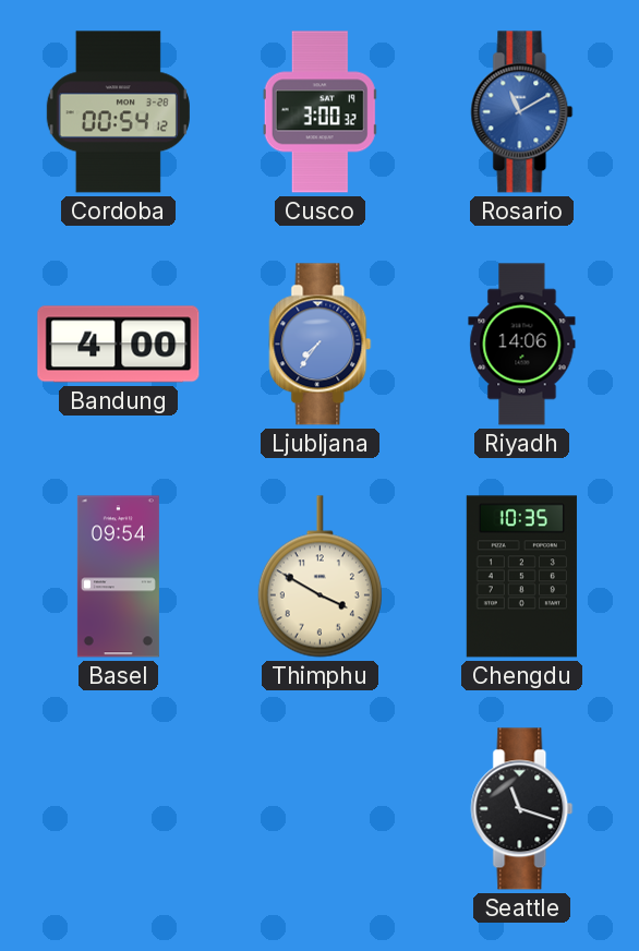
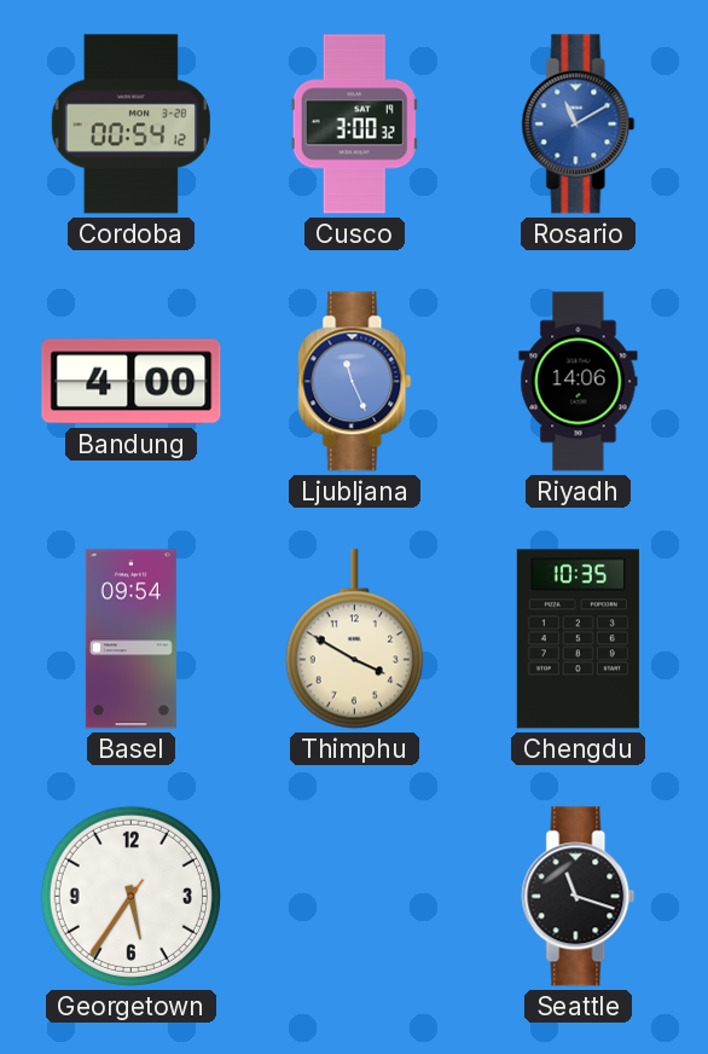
Ljubljana: 7:36 -> 11:26
Georgetown: none -> 5:35
